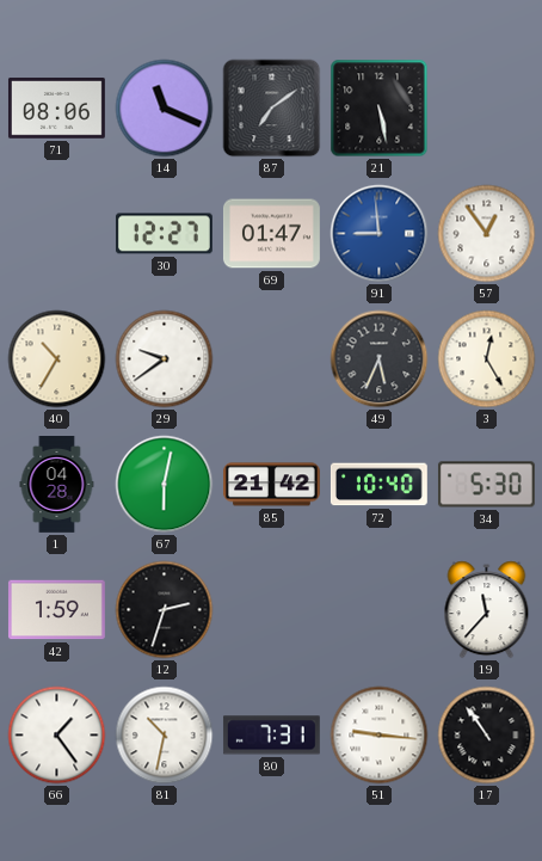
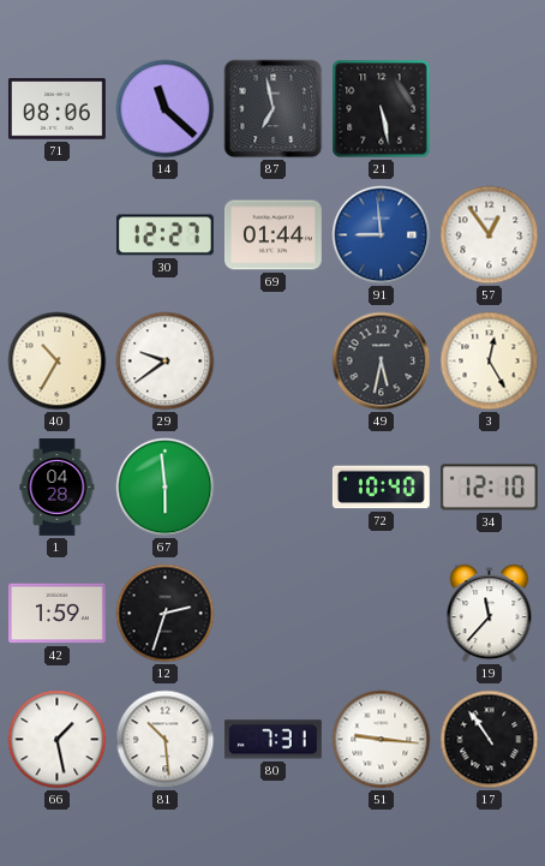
14: 11:19 -> 11:22
87: 7:09 -> 6:58
69: 01:47 -> 01:44
49: 5:34 -> 5:32
67: 6:02 -> 5:59
85: 21:42 -> none
34: 5:30 -> 12:10
66: 1:24 -> 1:28
81: 10:32 -> 10:29
